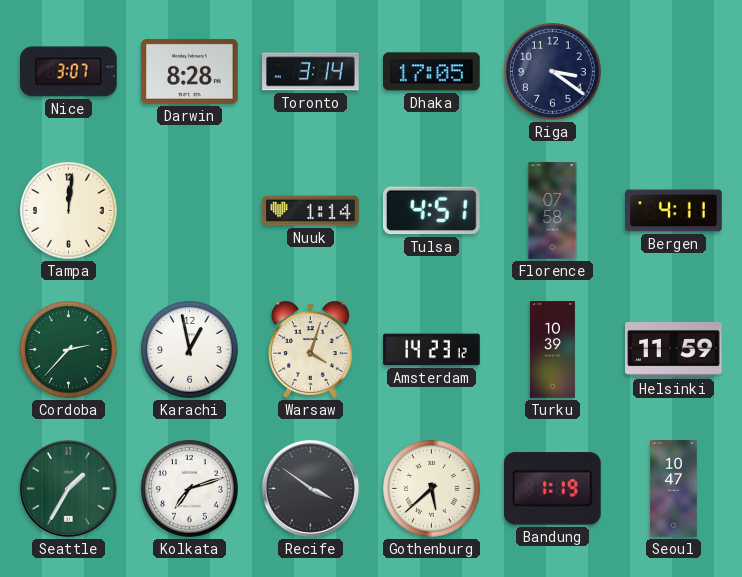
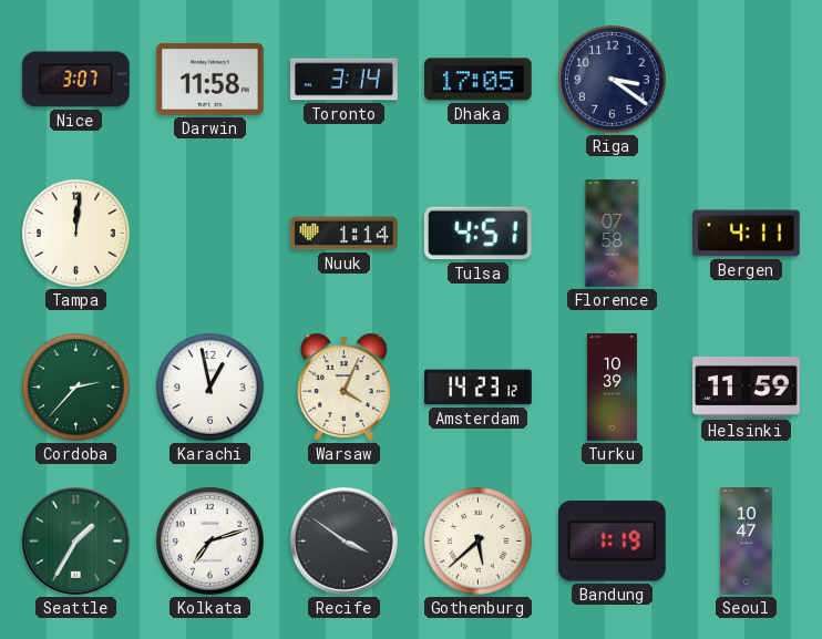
Darwin: 8:28 -> 11:58
Warsaw: 4:03 -> 4:04
